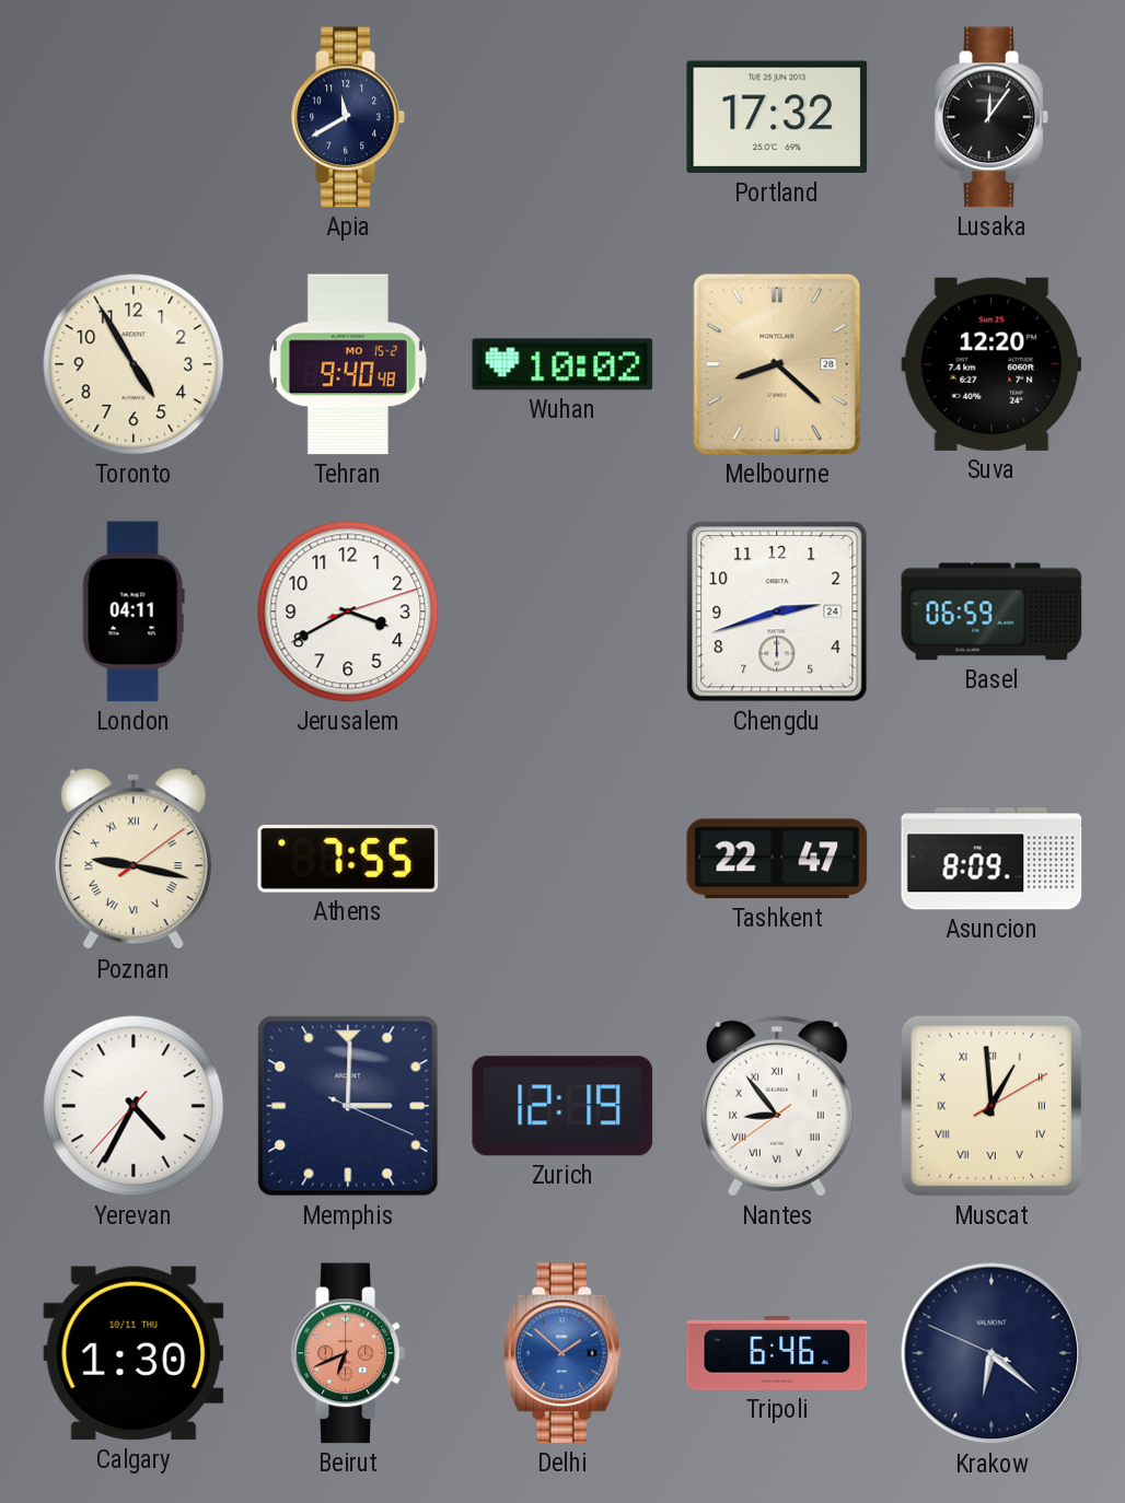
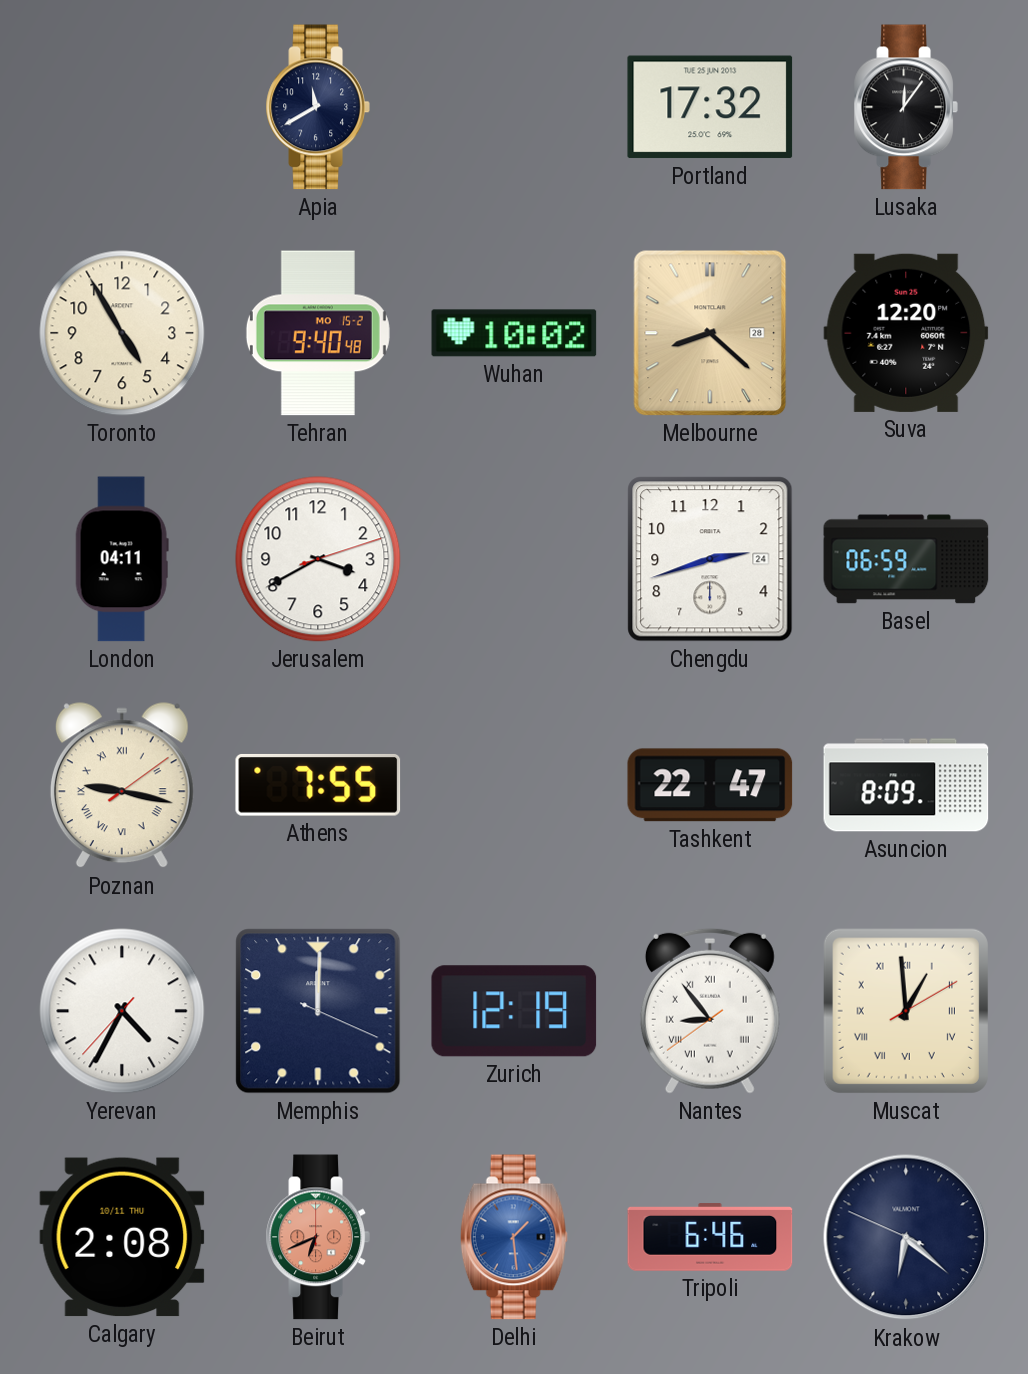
Memphis: 3:00 -> 12:00
Calgary: 1:30 -> 2:08
Delhi: 1:52 -> 1:29
